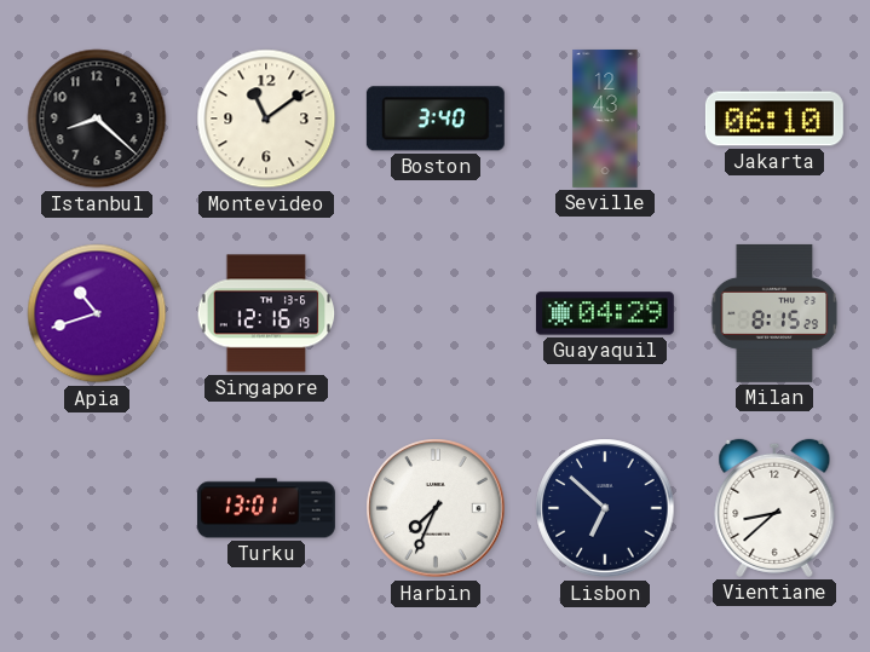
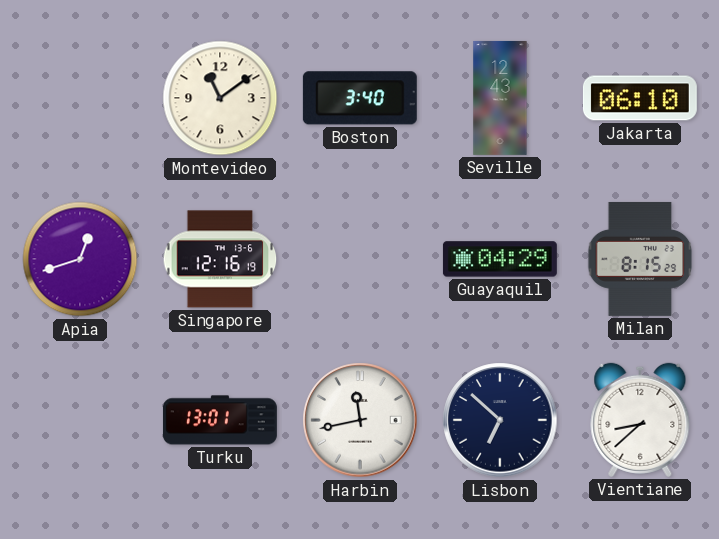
Istanbul: 8:22 -> none
Apia: 10:42 -> 12:42
Harbin: 7:34 -> 11:43
